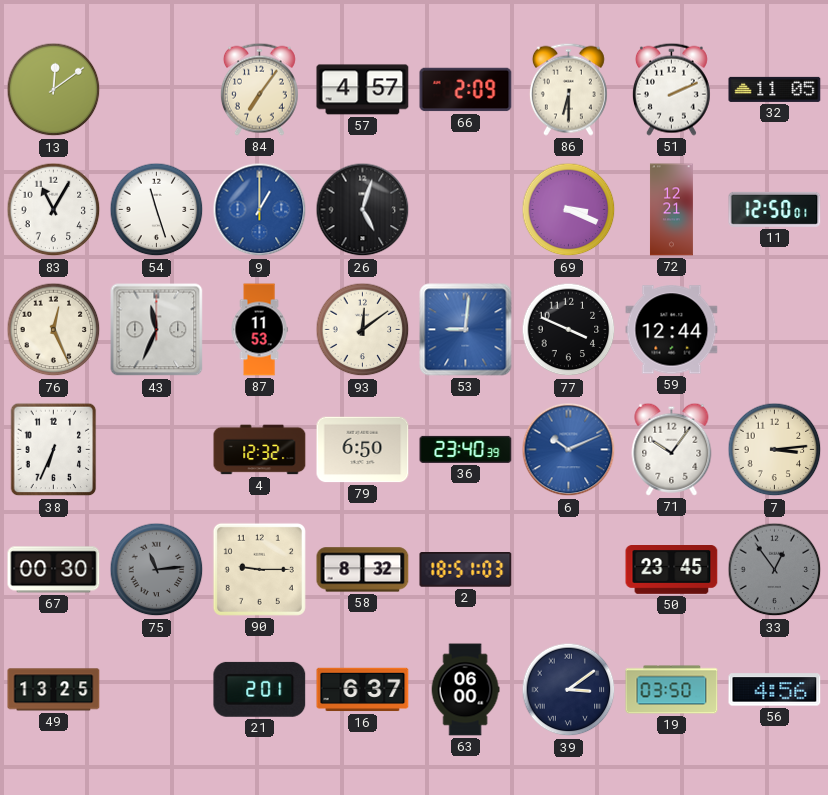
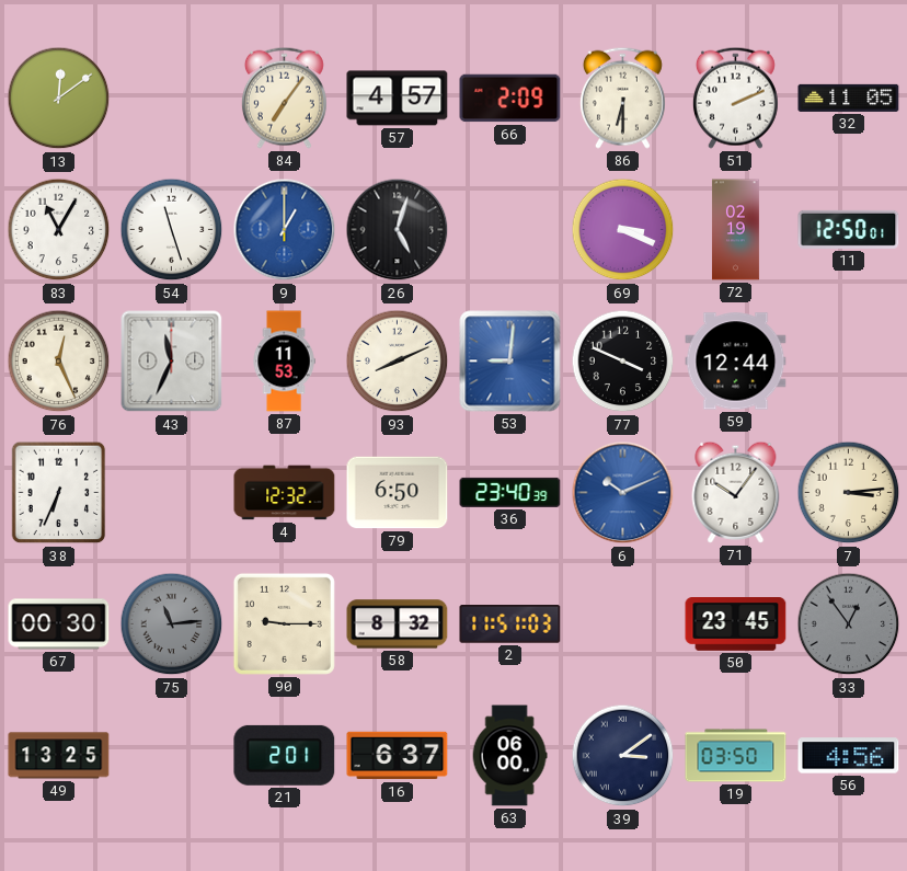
72: 12:21 -> 02:19
93: 12:09 -> 8:11
2: 18:51 -> 11:51
